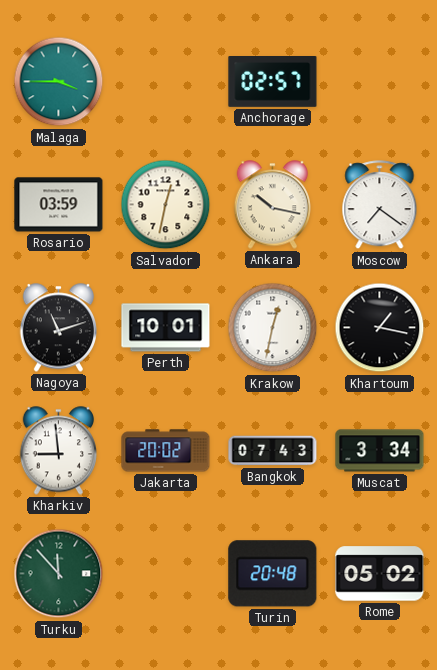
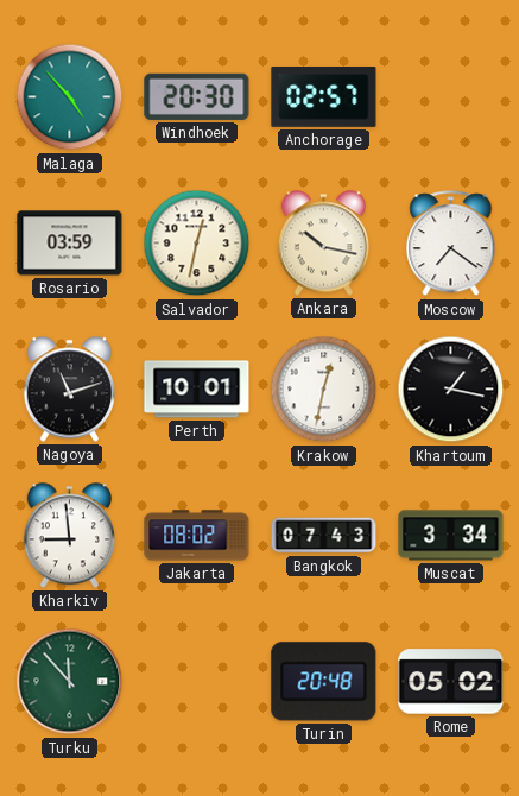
Malaga: 3:45 -> 4:53
Windhoek: none -> 20:30
Jakarta: 20:02 -> 08:02
